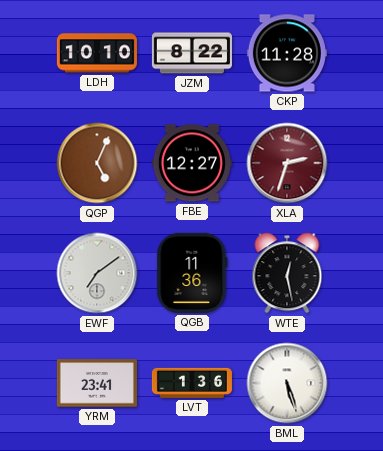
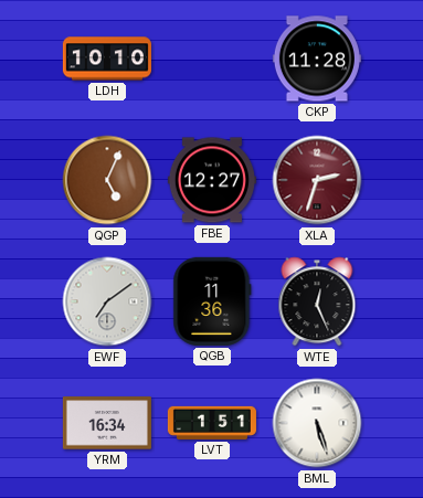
JZM: 8:22 -> none
WTE: 12:28 -> 12:26
YRM: 23:41 -> 16:34
LVT: 1:36 -> 1:51
